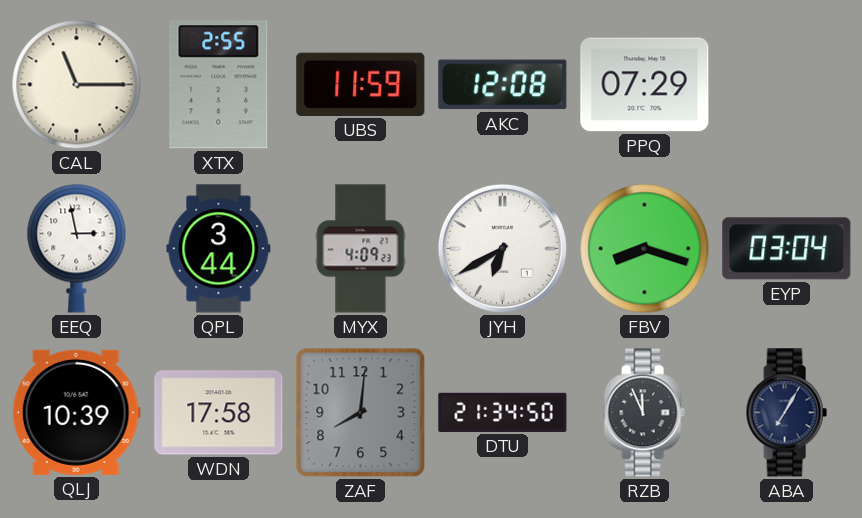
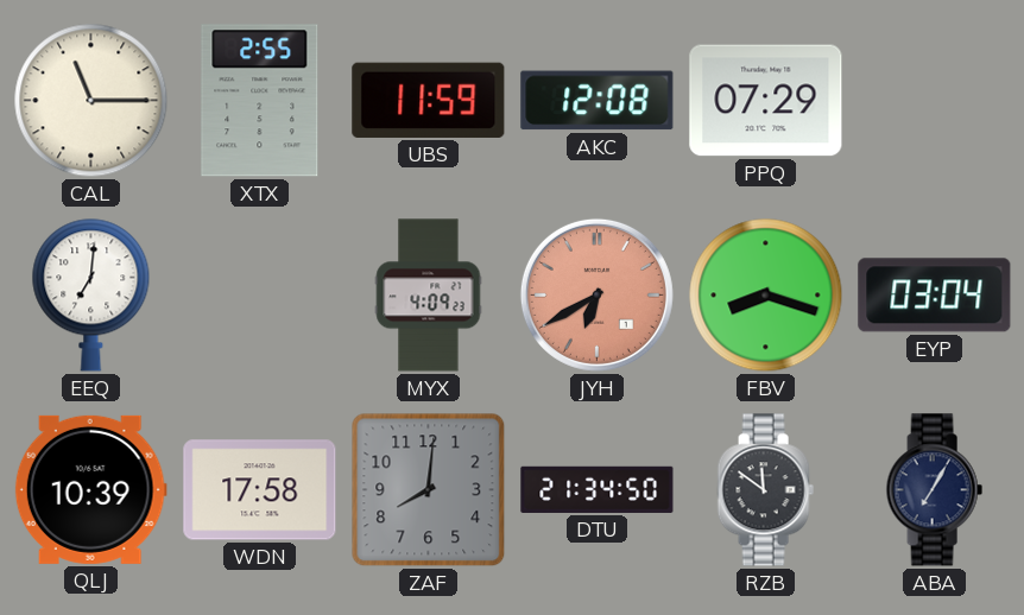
EEQ: 2:58 -> 7:01
QPL: 3:44 -> none
JYH dial: white -> salmon
RZB: 11:56 -> 11:51
